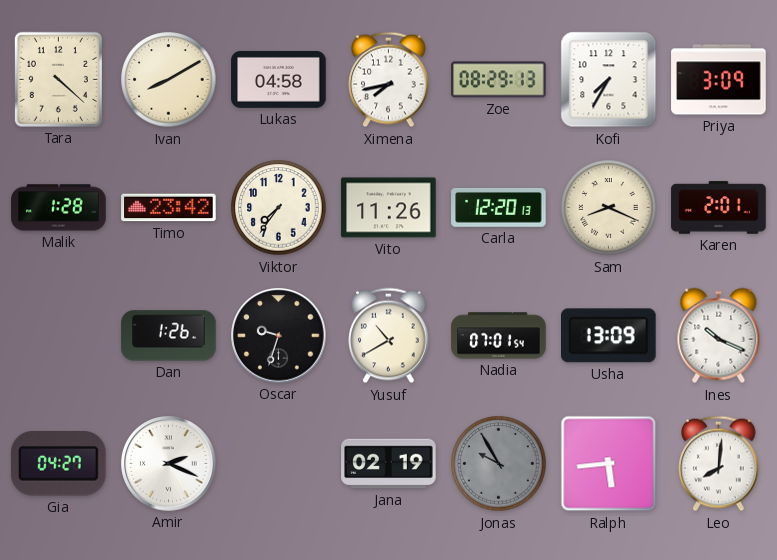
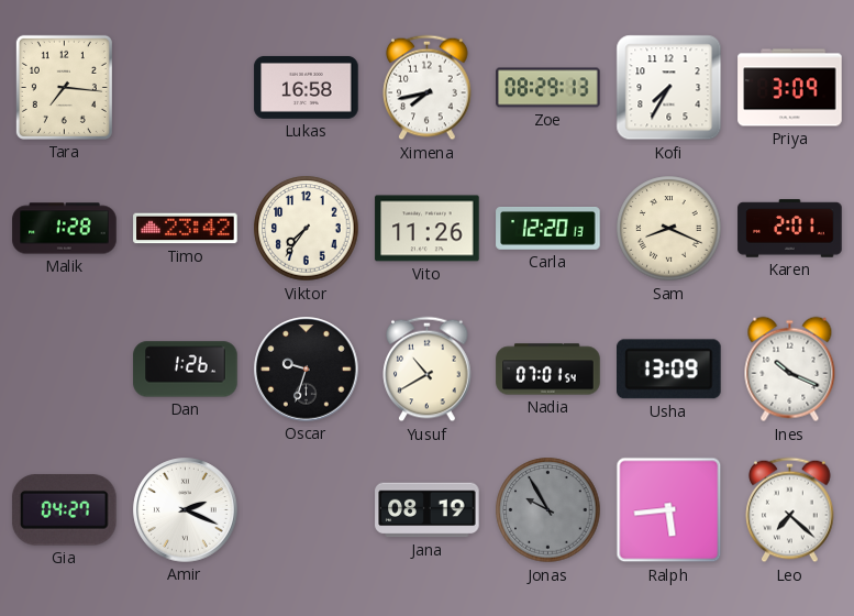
Tara: 4:22 -> 7:16
Ivan: 8:10 -> none
Lukas: 04:58 -> 16:58
Jana: 02:19 -> 08:19
Leo: 8:01 -> 7:22
